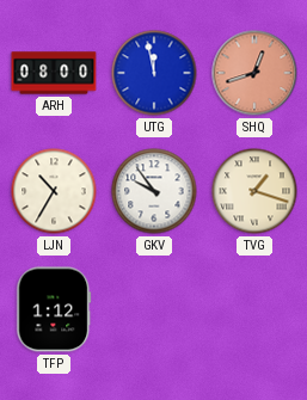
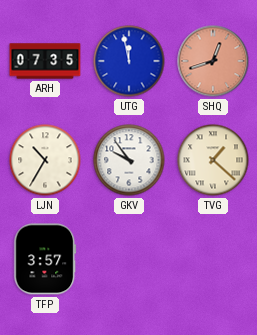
ARH: 08:00 -> 07:35
TVG: 1:18 -> 1:22
TFP: 1:12 -> 3:57
